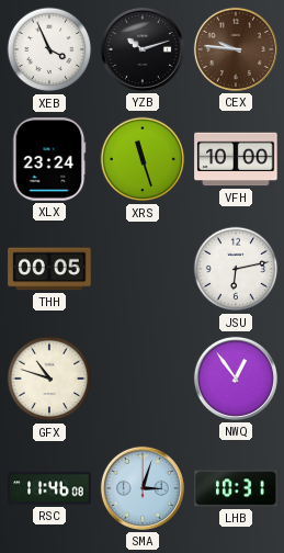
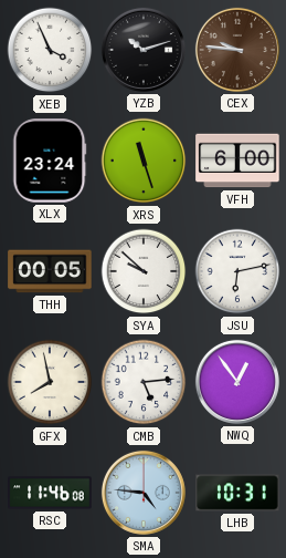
VFH: 10:00 -> 6:00
SYA: none -> 9:52
GFX: 10:48 -> 7:58
CMB: none -> 5:14
SMA: 3:03 -> 4:46
